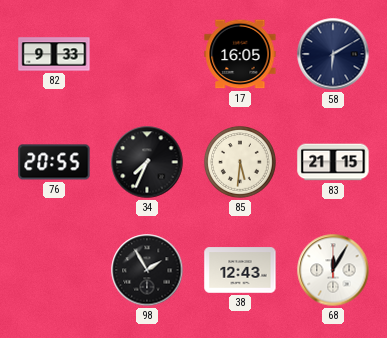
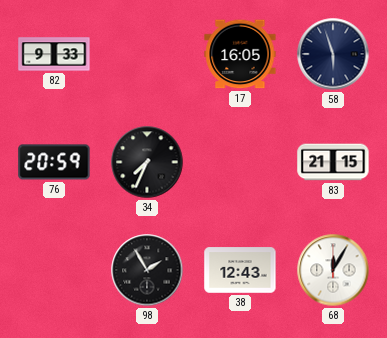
58: 6:10 -> 5:57
76: 20:55 -> 20:59
85: 5:31 -> none
